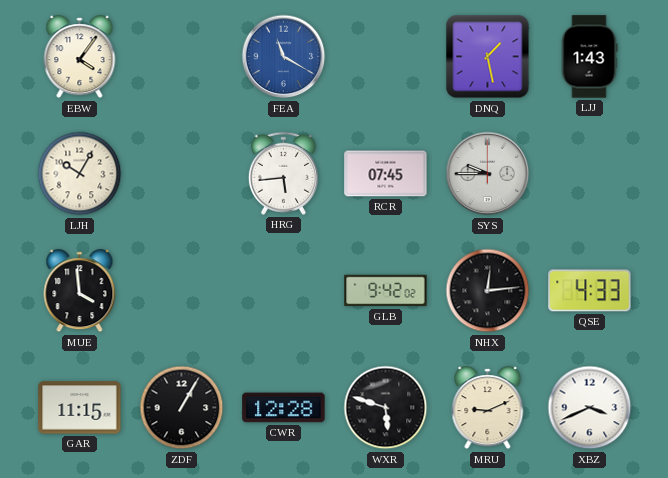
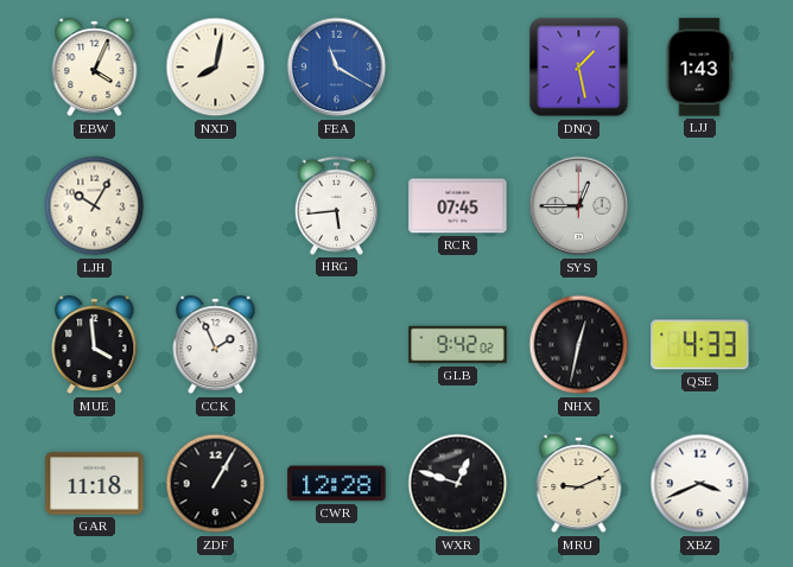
EBW: 4:06 -> 4:04
NXD: none -> 8:02
SYS: 9:45 -> 12:45
CCK: none -> 1:56
NHX: 12:14 -> 12:32
GAR: 11:15 -> 11:18
WXR: 5:48 -> 12:48
